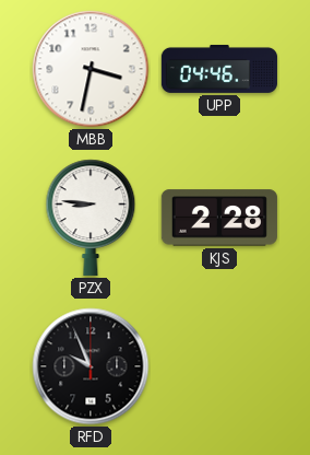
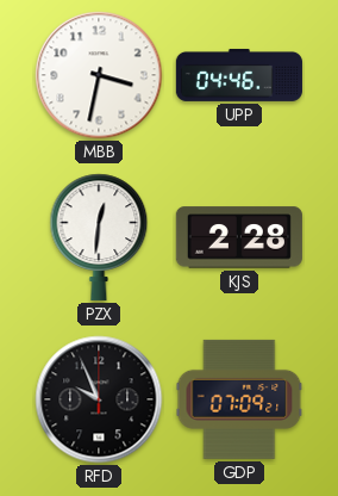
PZX: 8:46 -> 12:31
GDP: none -> 07:09
